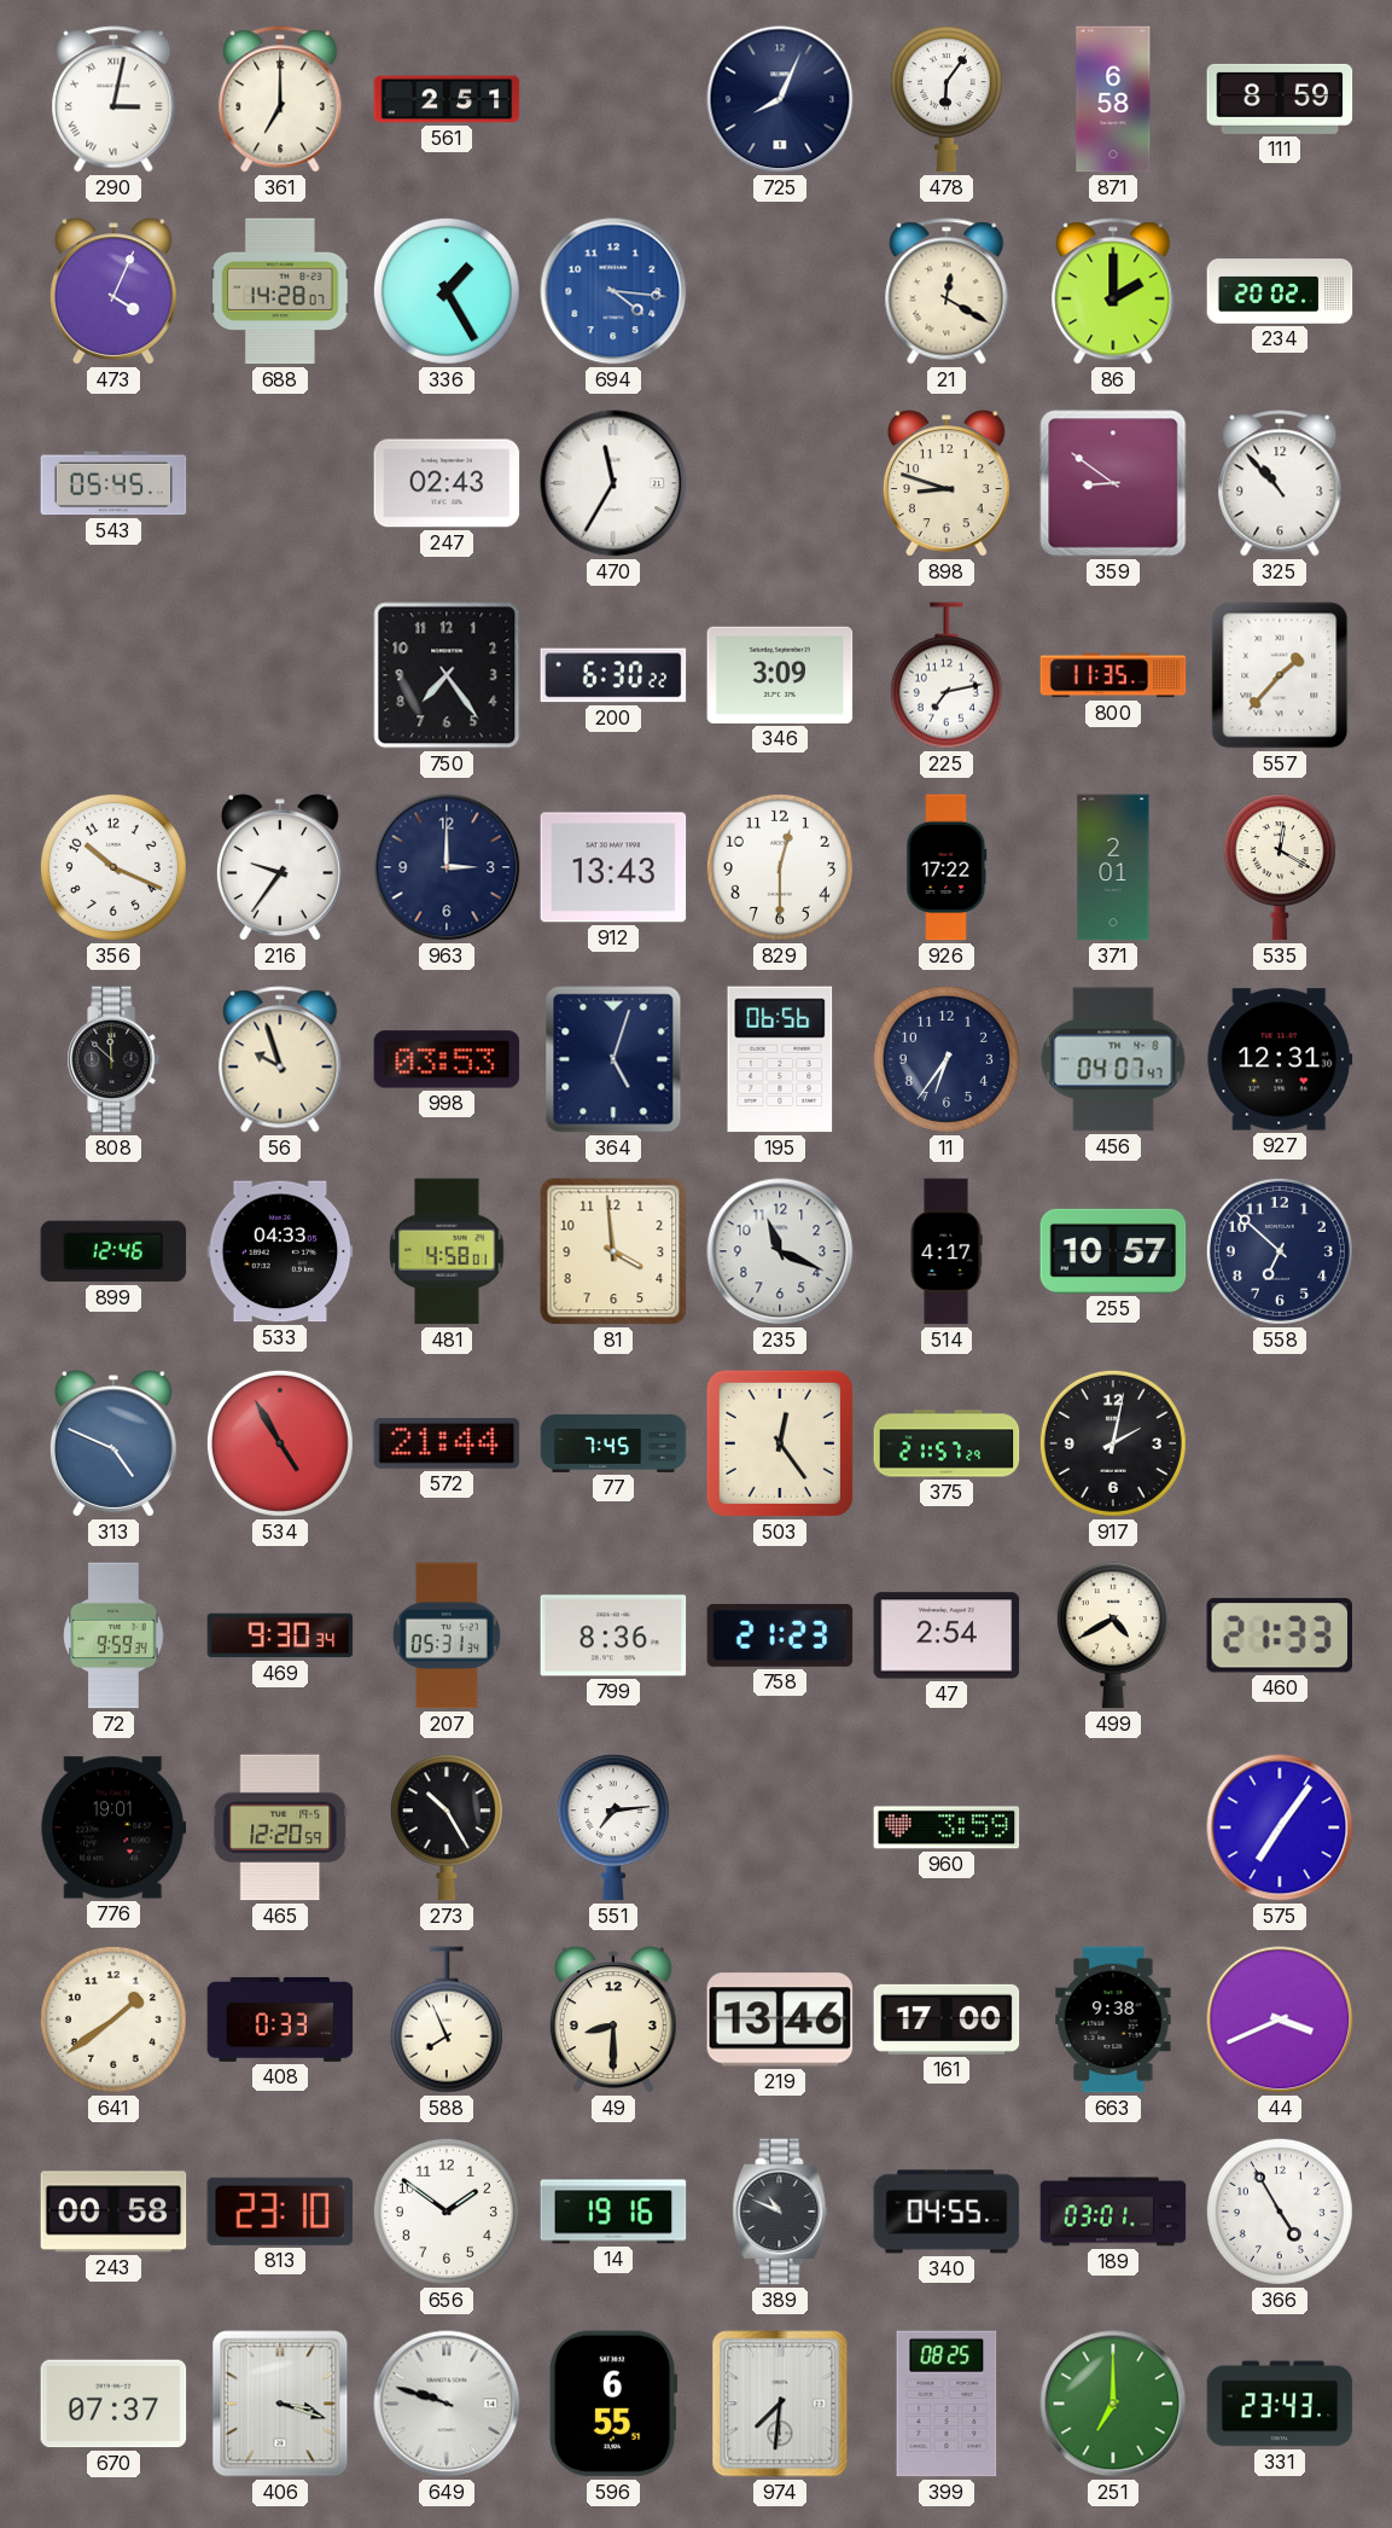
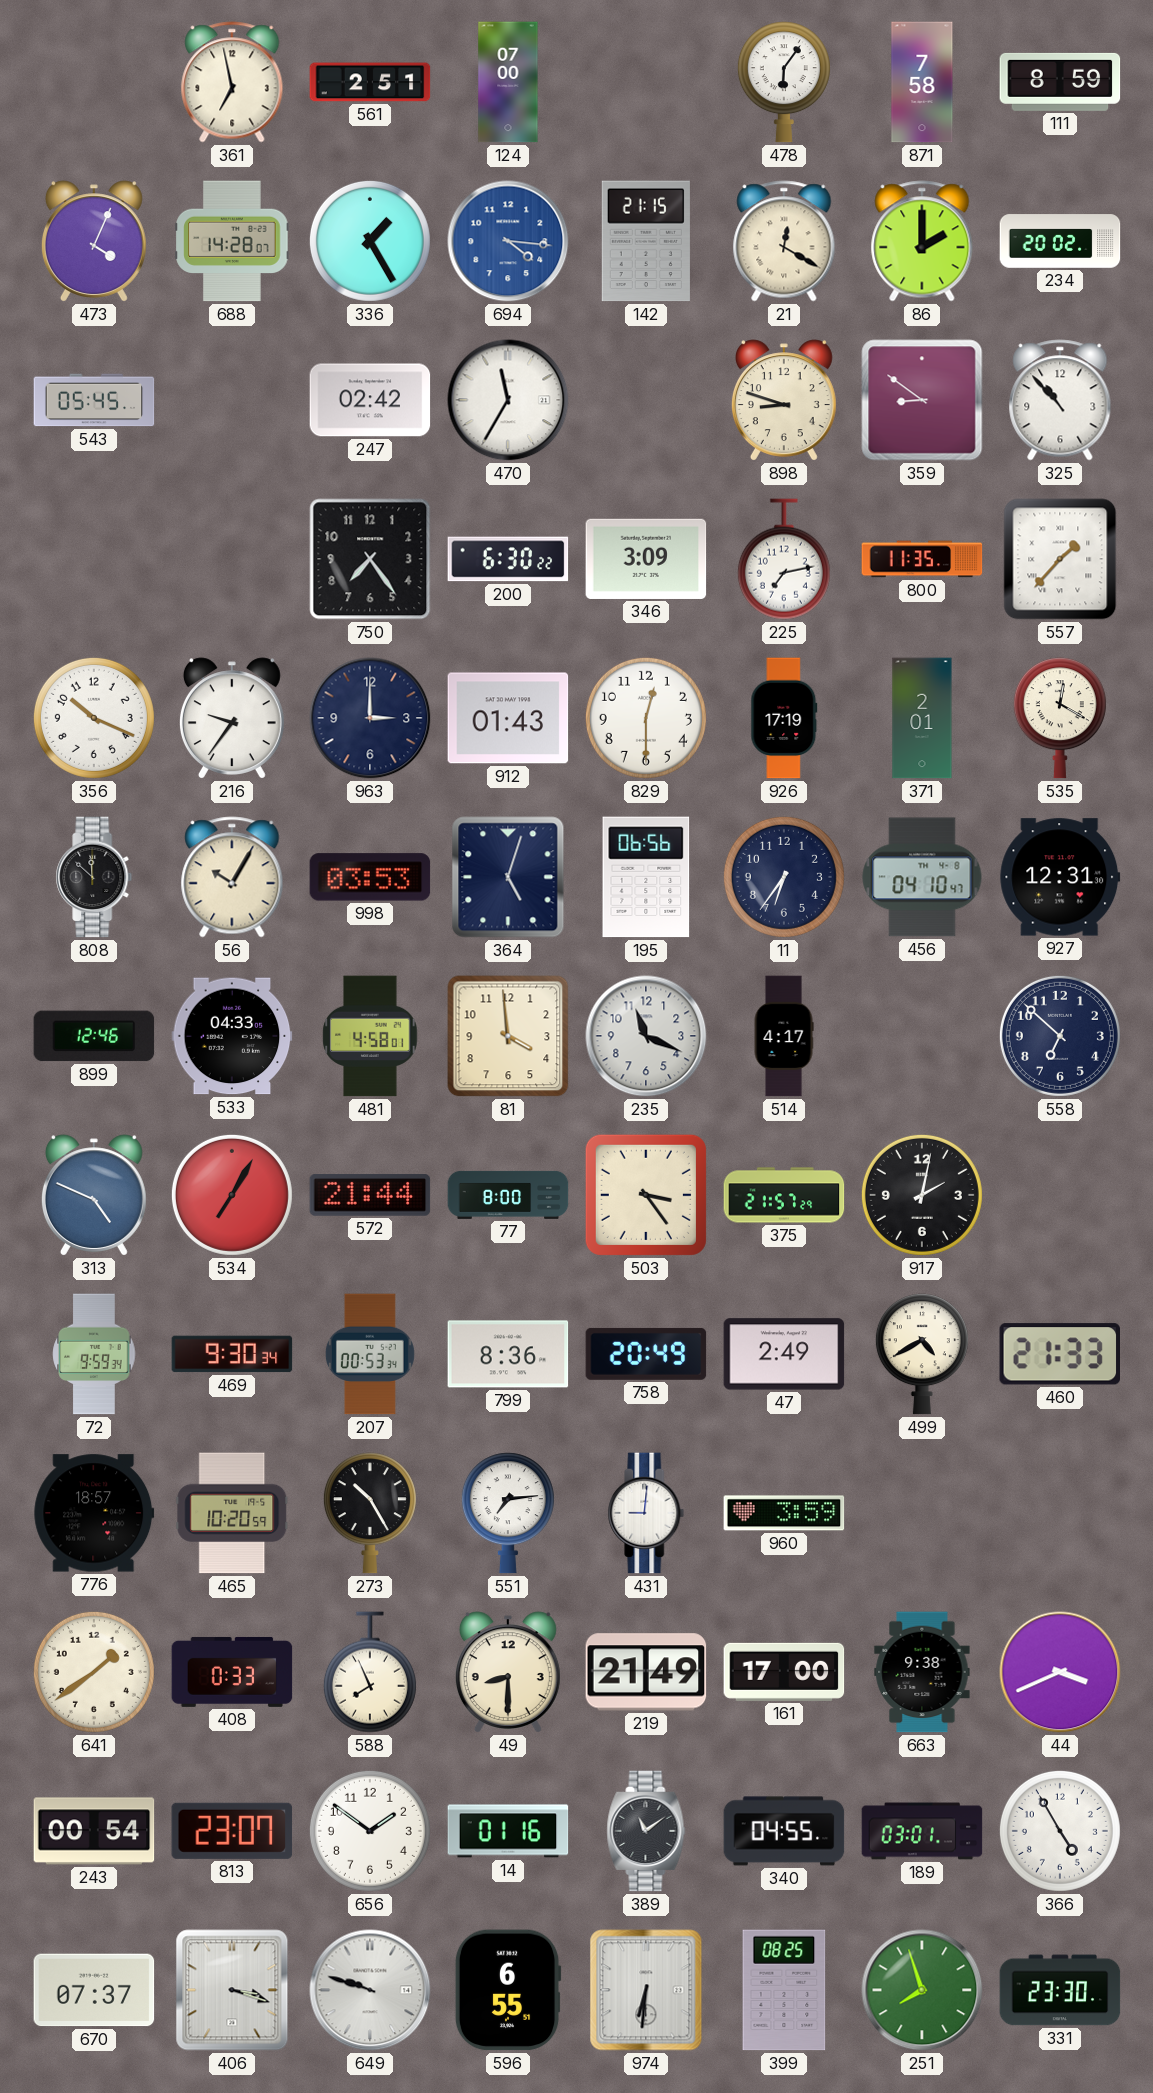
290: 3:02 -> none
361: 7:00 -> 6:58
124: none -> 07:00
725: 8:04 -> none
871: 6:58 -> 7:58
142: none -> 21:15
247: 02:43 -> 02:42
912: 13:43 -> 01:43
926: 17:22 -> 17:19
56: 9:57 -> 10:05
456: 04:07 -> 04:10
255: 10:57 -> none
534: 4:55 -> 7:05
77: 7:45 -> 8:00
503: 12:24 -> 3:24
207: 05:31 -> 00:53
758: 21:23 -> 20:49
47: 2:54 -> 2:49
776: 19:01 -> 18:57
465: 12:20 -> 10:20
431: none -> 9:01
575: 7:06 -> none
219: 13:46 -> 21:49
243: 00:58 -> 00:54
813: 23:10 -> 23:07
14: 19:16 -> 01:16
389: 10:49 -> 11:09
974: 7:31 -> 6:31
251: 7:00 -> 7:57
331: 23:43 -> 23:30
